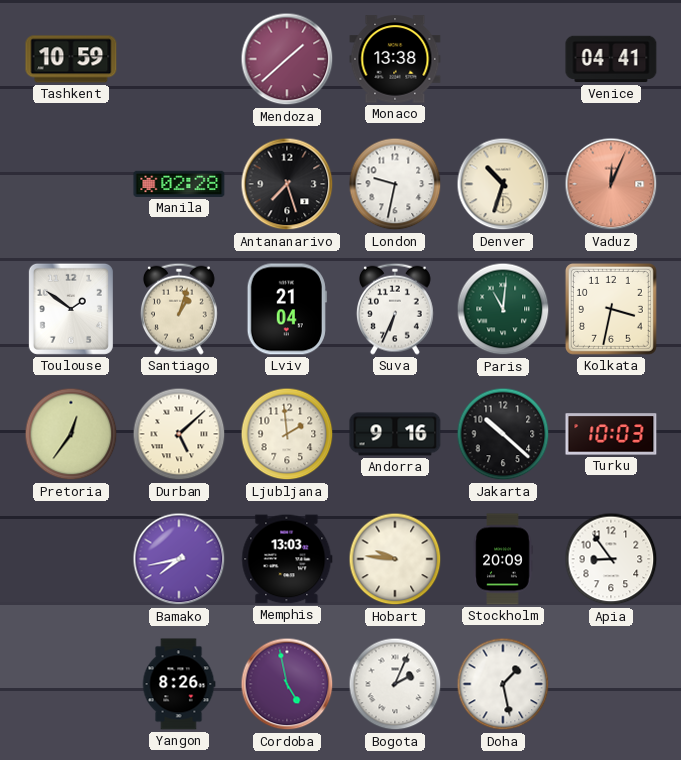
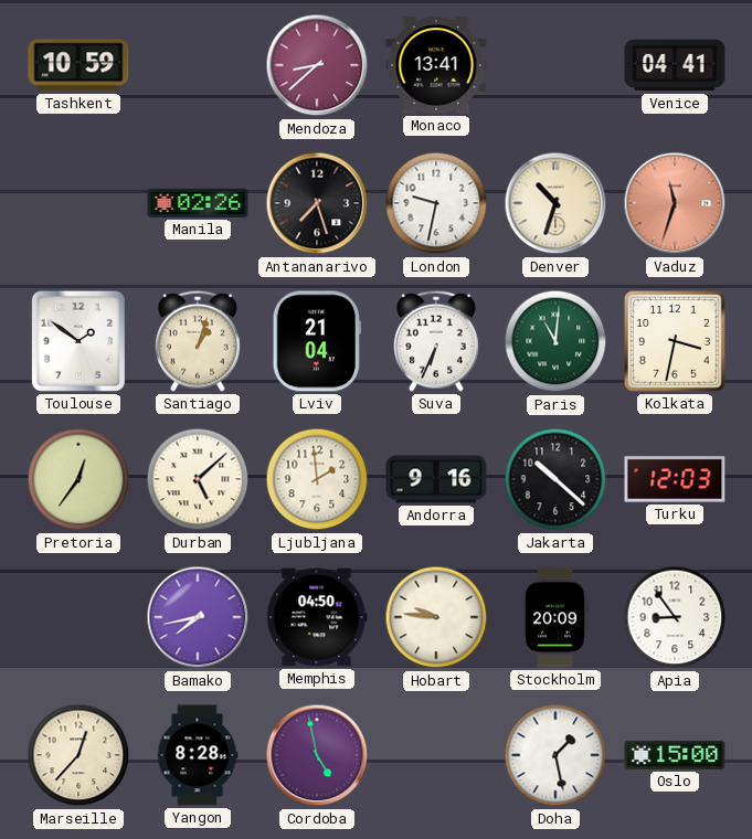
Mendoza: 1:38 -> 8:38
Monaco: 13:38 -> 13:41
Manila: 02:28 -> 02:26
Vaduz: 12:04 -> 11:33
Turku: 10:03 -> 12:03
Memphis: 13:03 -> 04:50
Marseille: none -> 12:37
Yangon: 8:26 -> 8:28
Bogota: 2:04 -> none
Oslo: none -> 15:00
